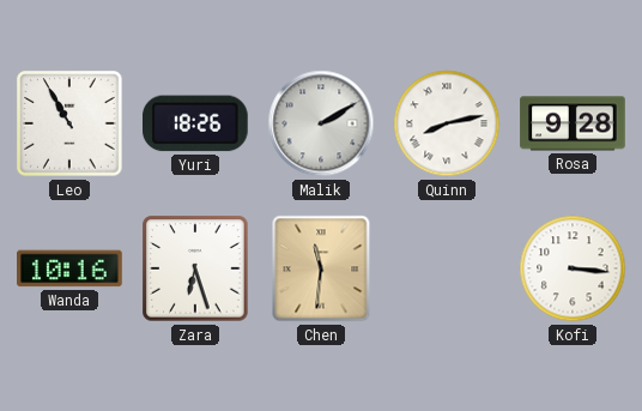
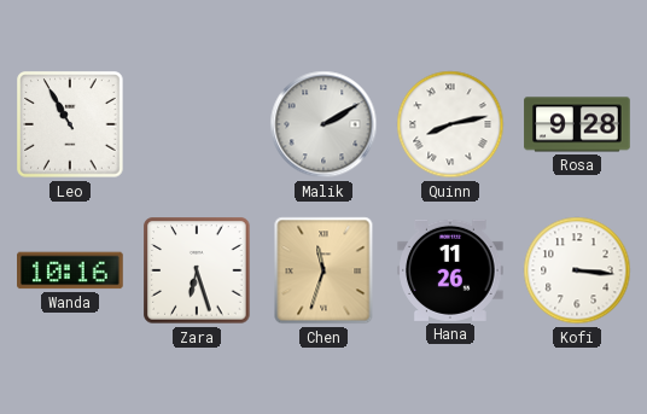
Yuri: 18:26 -> none
Chen: 11:31 -> 11:33
Hana: none -> 11:26
